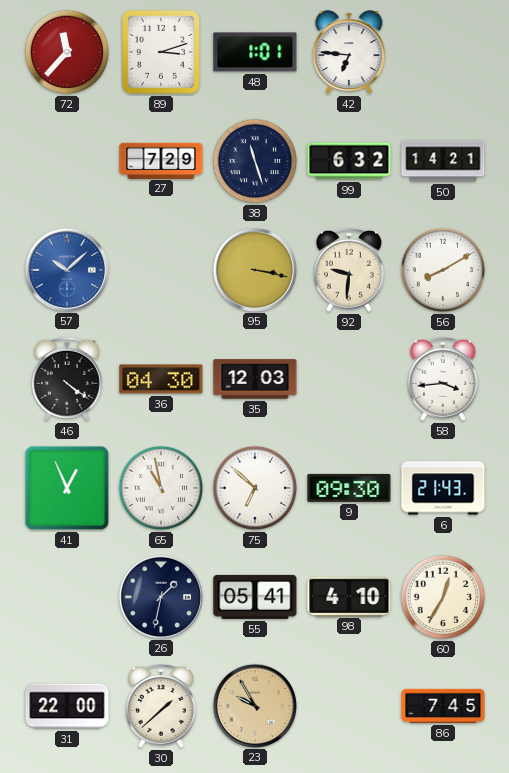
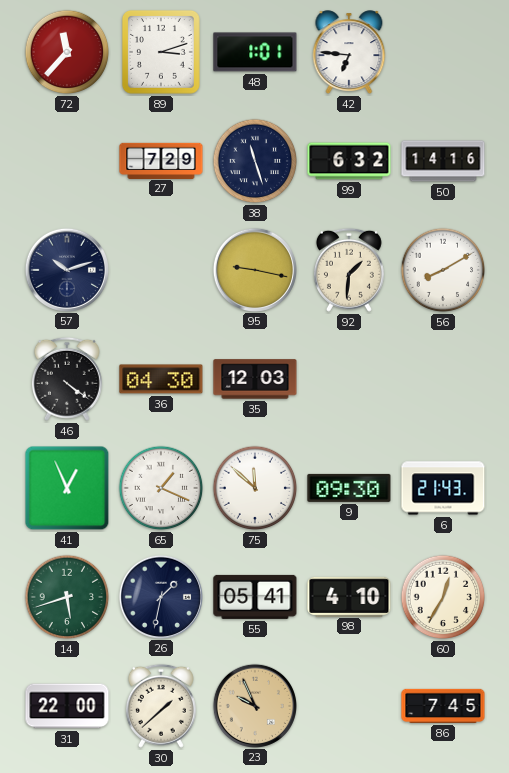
50: 14:21 -> 14:16
57: 10:08 -> 10:12
57 dial: blue -> navy
95: 3:17 -> 9:17
92: 9:31 -> 1:31
58: 3:44 -> none
65: 10:58 -> 1:19
75: 6:52 -> 11:52
14: none -> 5:42
23: 9:55 -> 9:56
